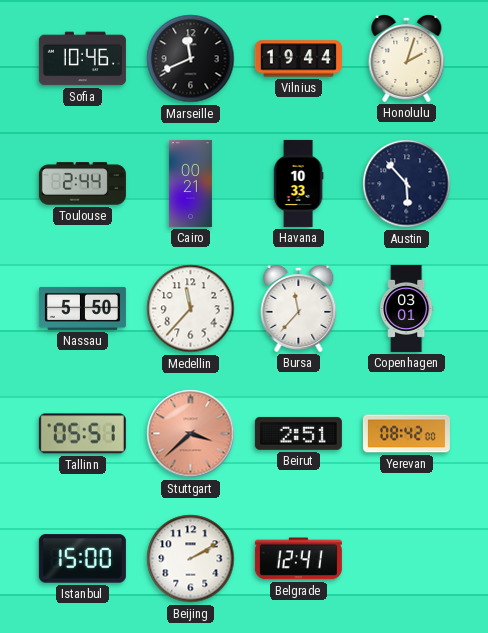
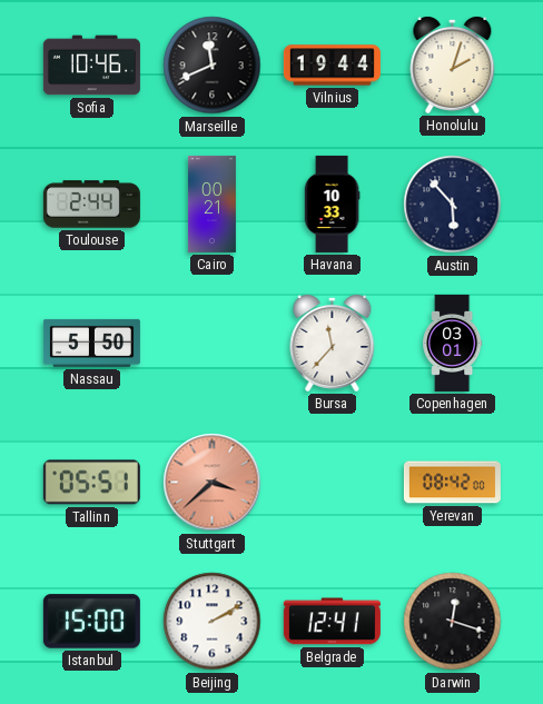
Medellin: 11:37 -> none
Beirut: 2:51 -> none
Darwin: none -> 12:18
